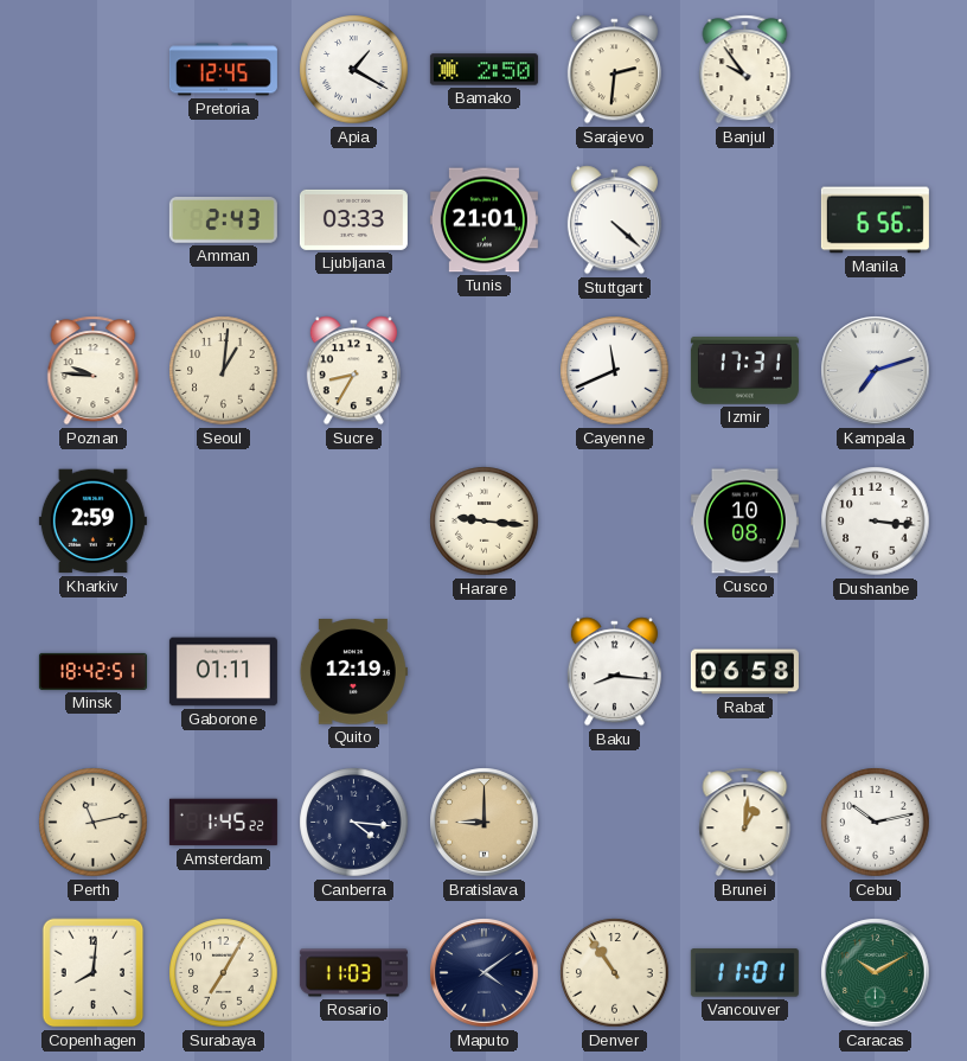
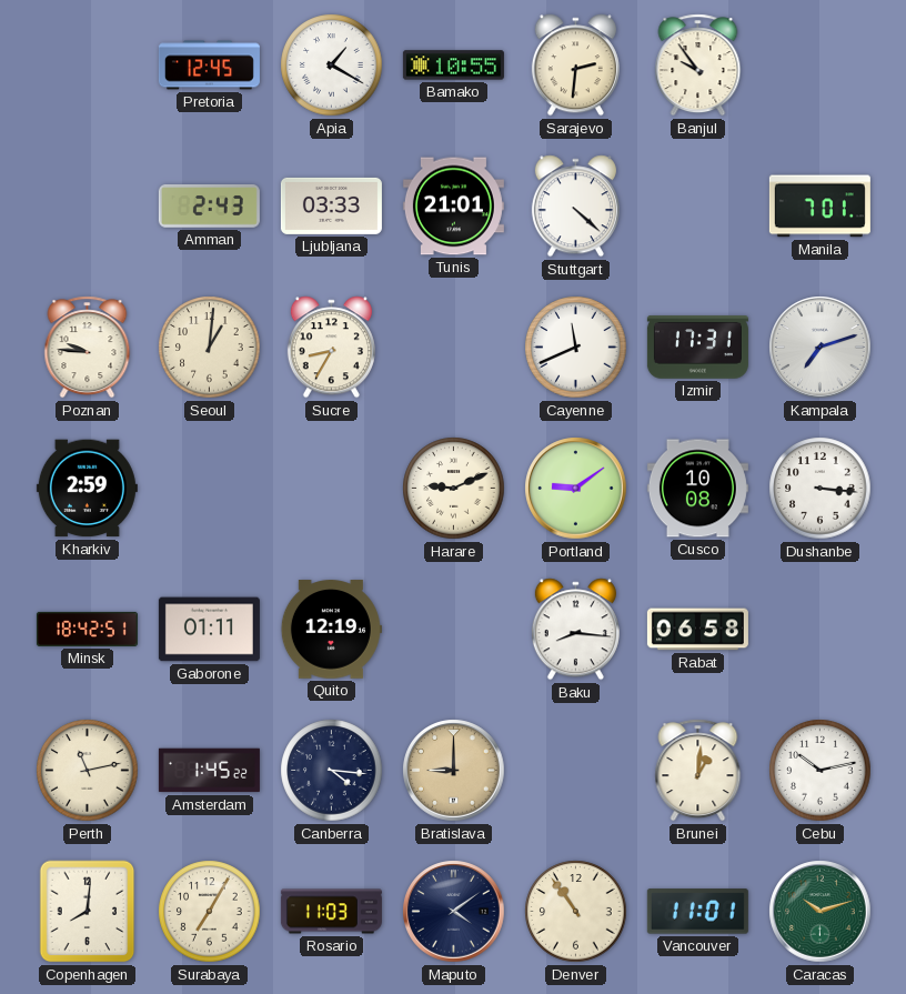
Bamako: 2:50 -> 10:55
Manila: 6:56 -> 7:01
Harare: 9:16 -> 9:11
Portland: none -> 9:09
Caracas: 10:10 -> 10:12
